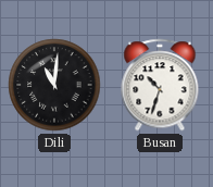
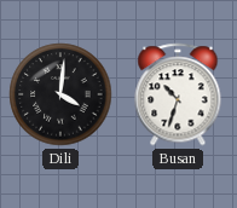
Dili: 11:01 -> 4:01
